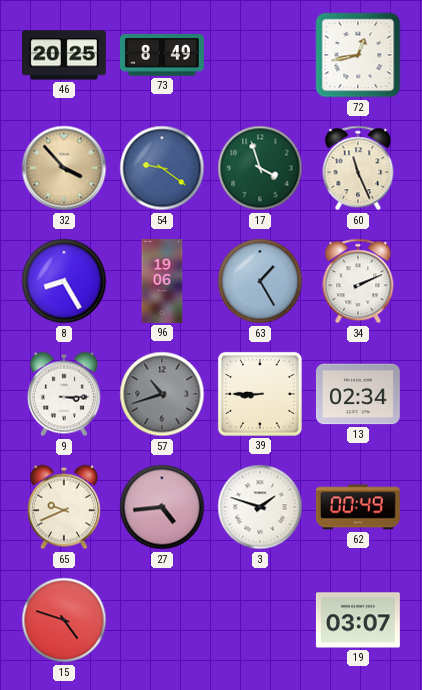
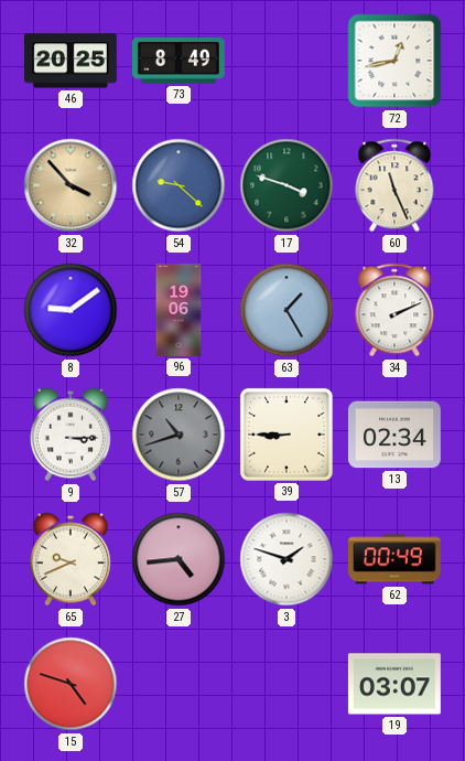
54: 9:21 -> 9:22
17: 3:57 -> 3:48
8: 8:25 -> 9:09
